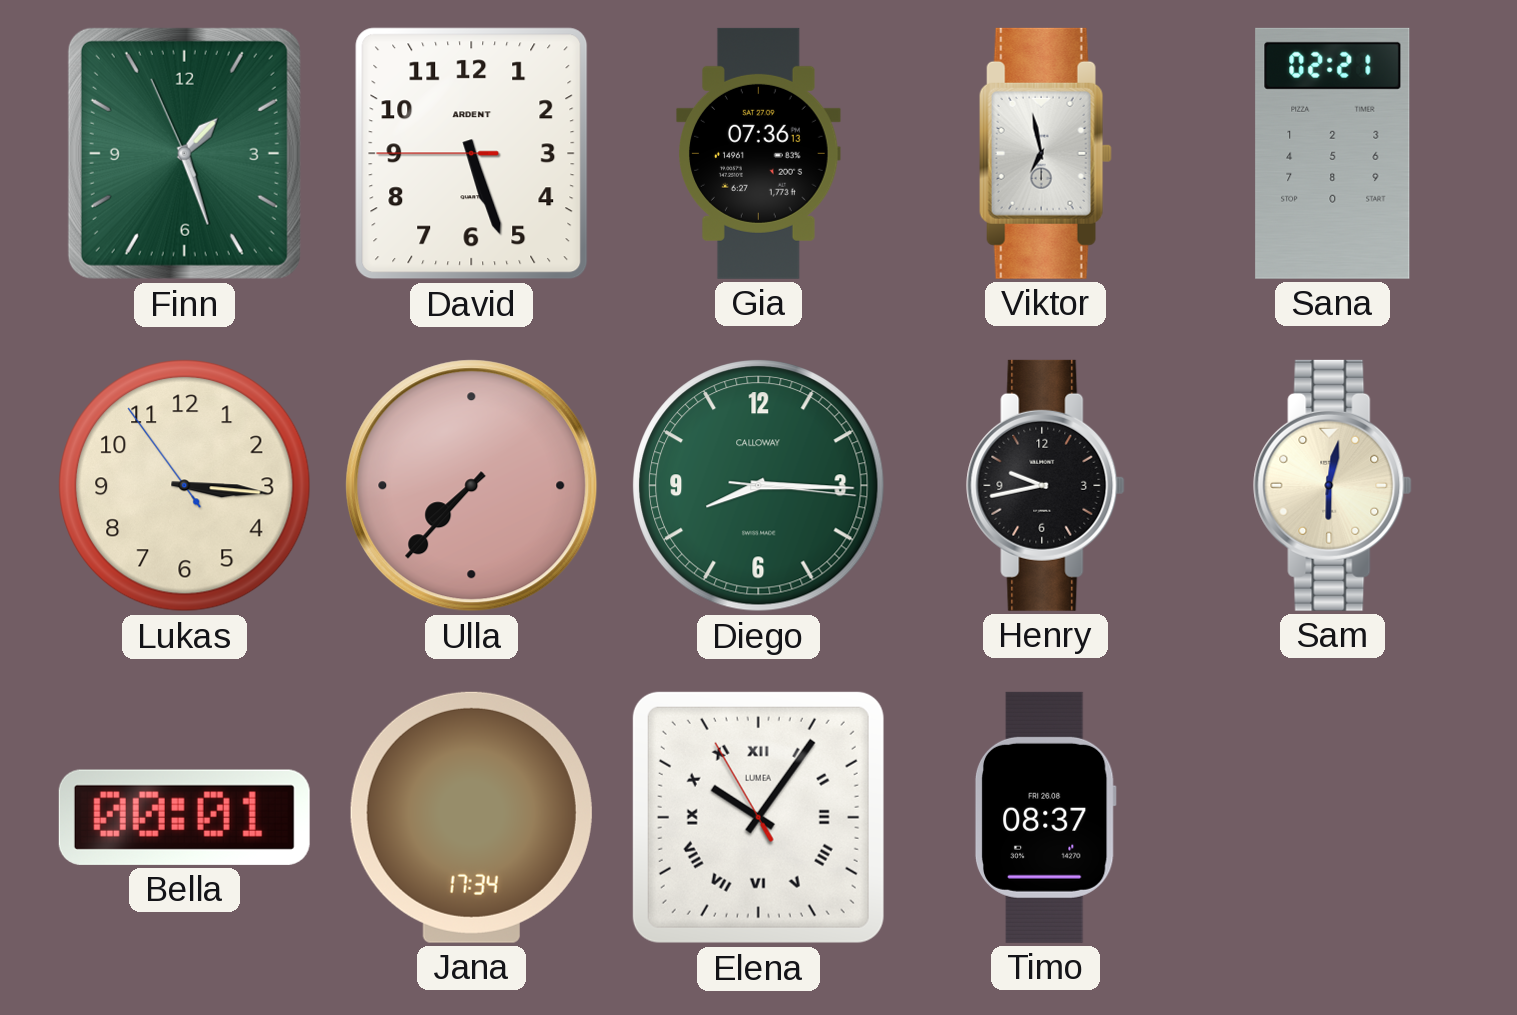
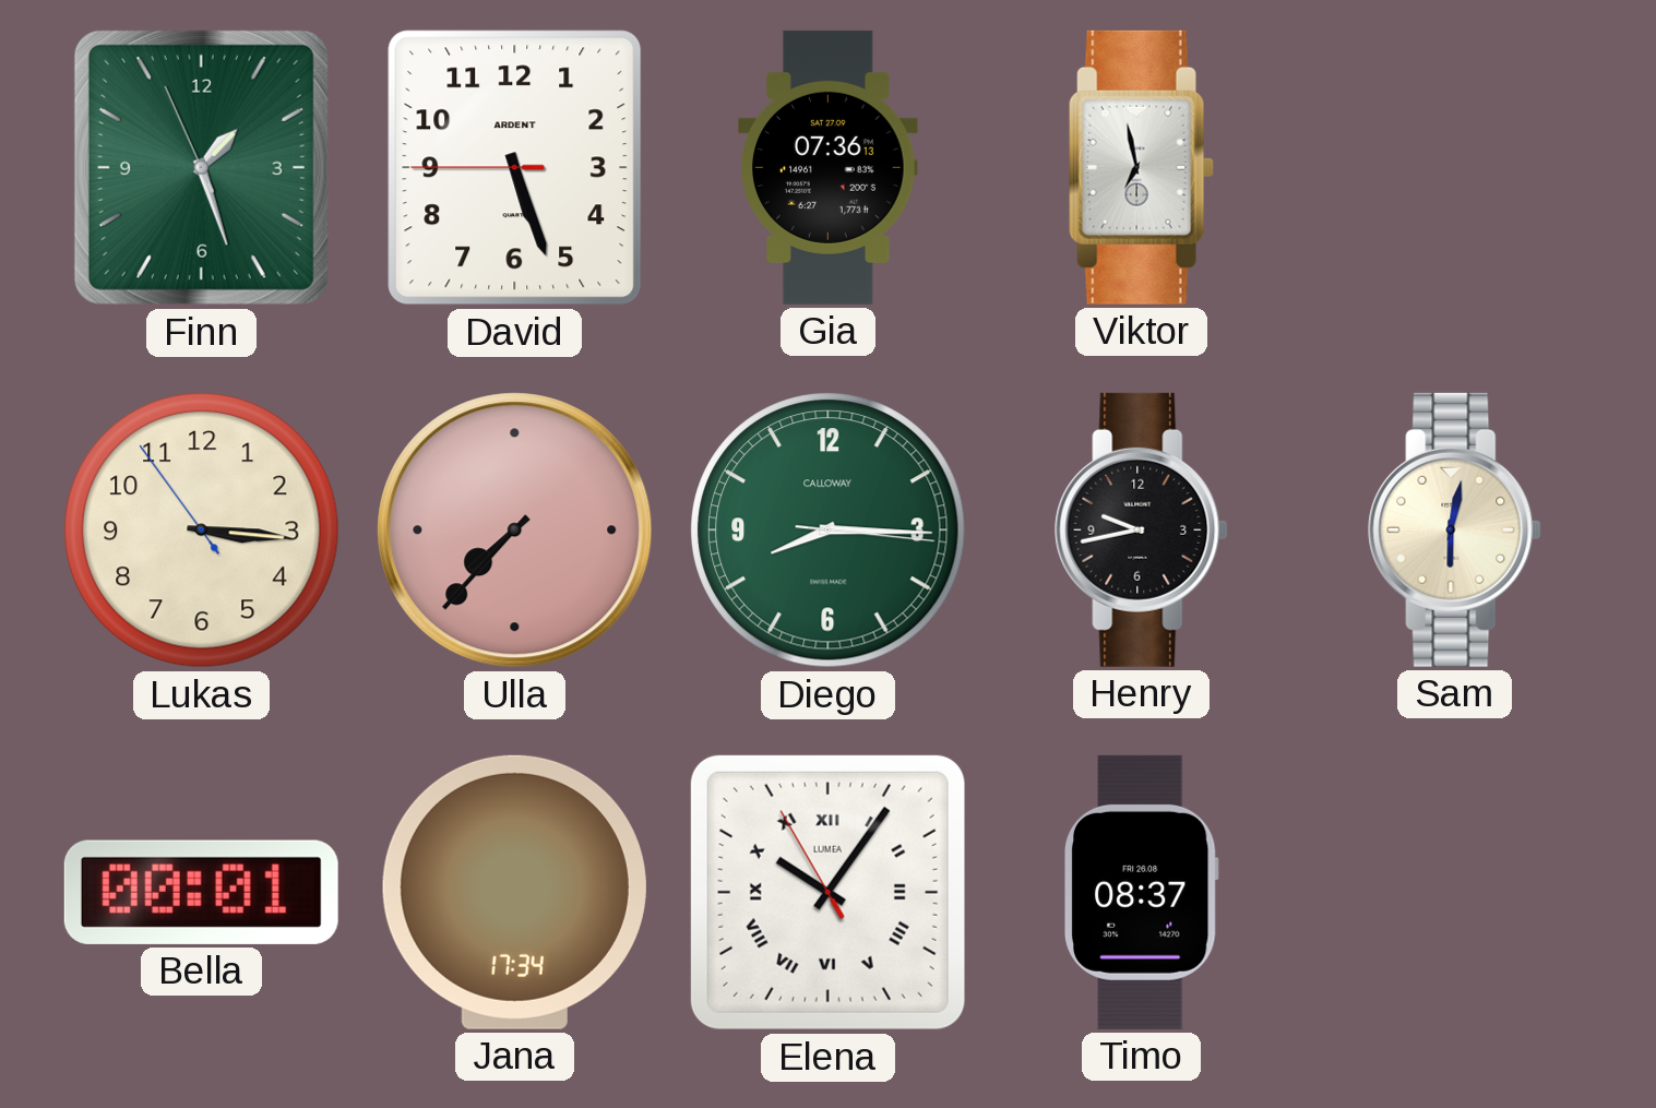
Sana: 02:21 -> none
